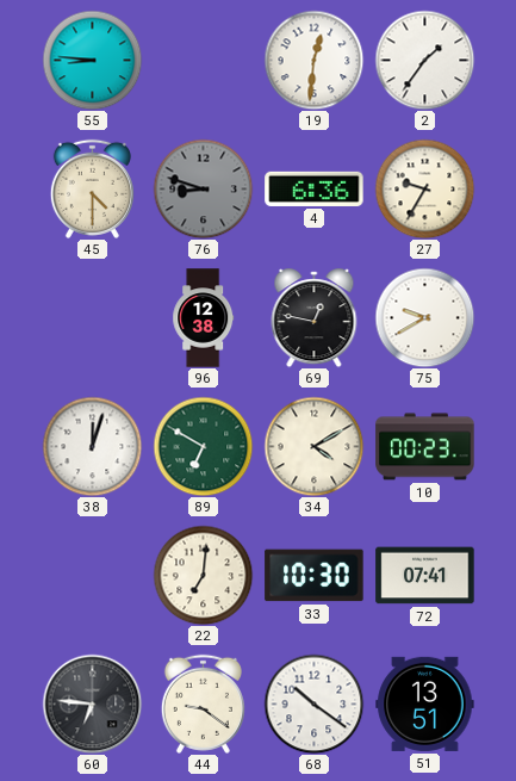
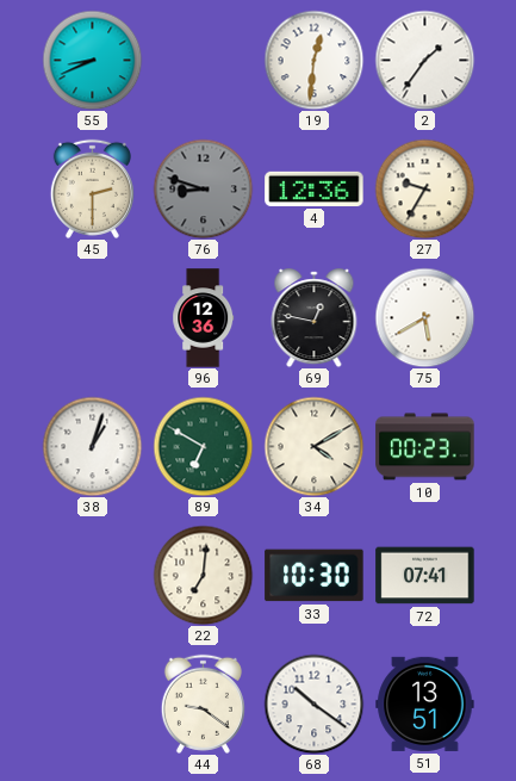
55: 8:46 -> 8:41
45: 4:30 -> 2:30
4: 6:36 -> 12:36
96: 12:38 -> 12:36
75: 9:40 -> 5:40
38: 12:03 -> 1:03
60: 6:46 -> none
